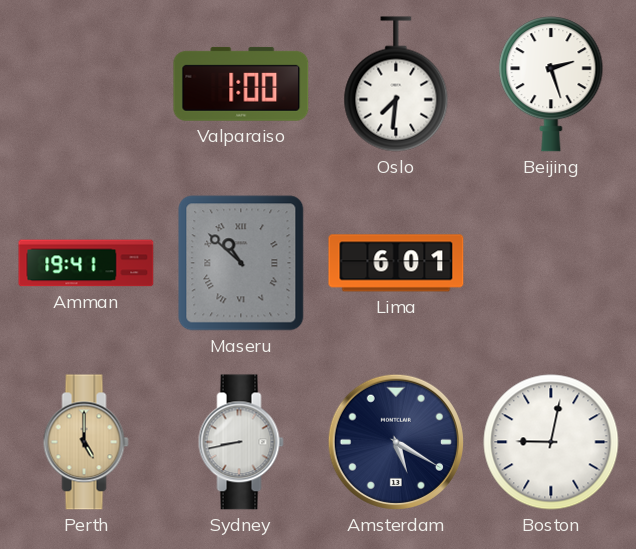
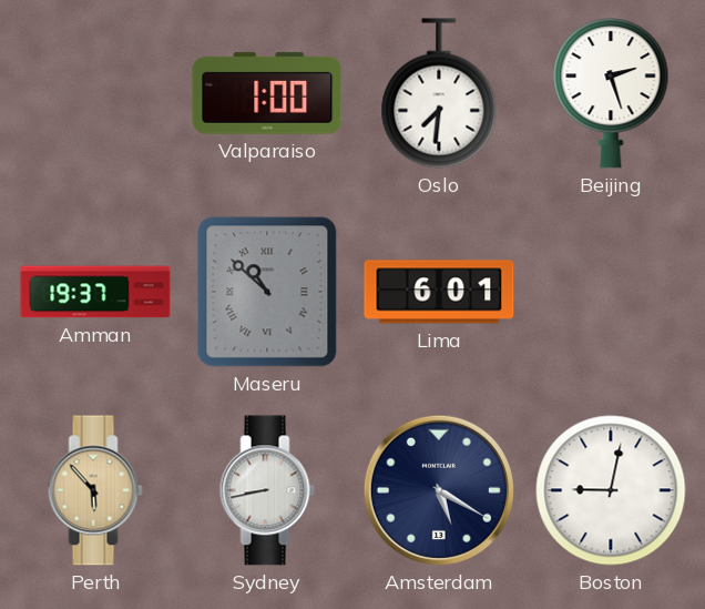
Amman: 19:41 -> 19:37
Perth: 5:00 -> 5:53
